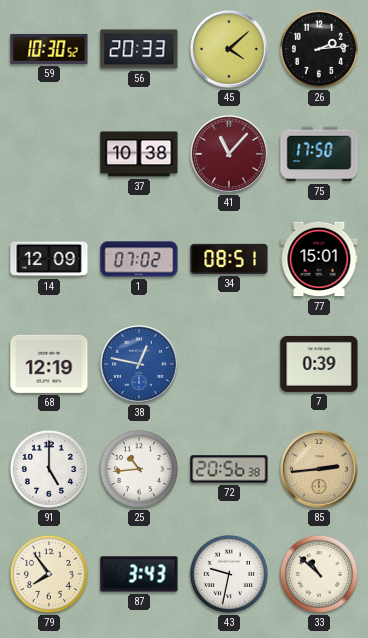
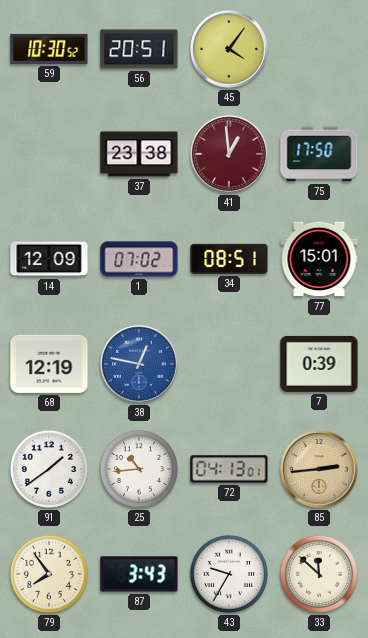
56: 20:33 -> 20:51
45: 4:08 -> 4:06
26: 2:14 -> none
37: 10:38 -> 23:38
41: 11:07 -> 12:59
91: 5:00 -> 1:39
72: 20:56 -> 04:13
43: 9:32 -> 9:35
33: 10:52 -> 11:52
